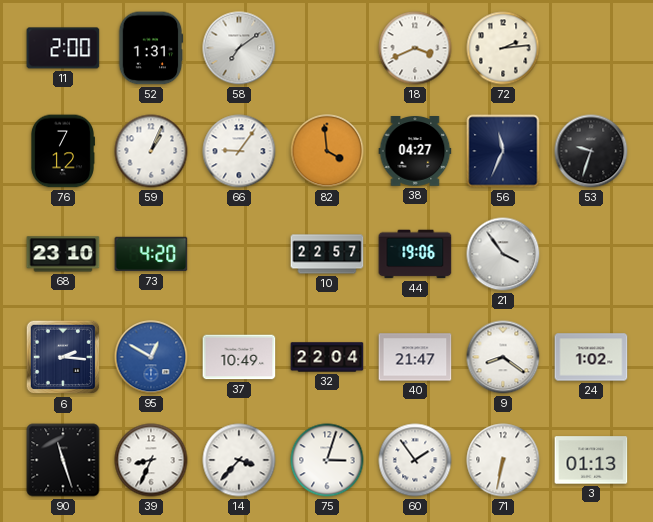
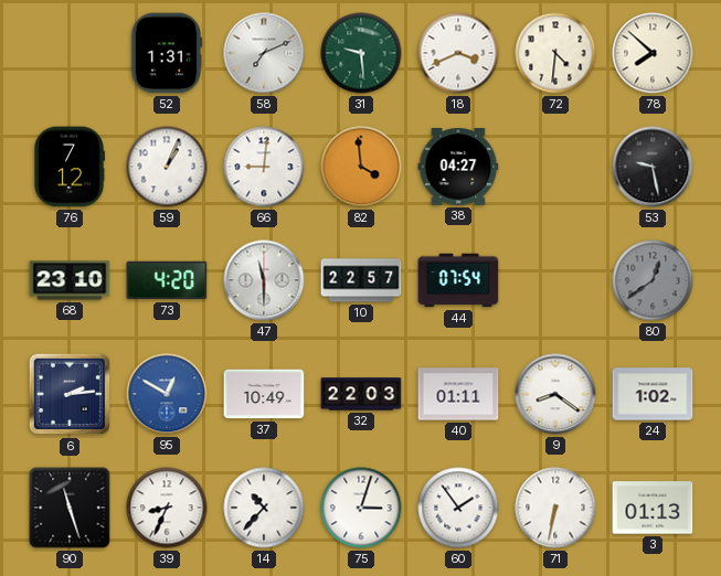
11: 2:00 -> none
58: 7:09 -> 7:11
31: none -> 9:29
72: 2:14 -> 4:31
78: none -> 7:52
66: 9:06 -> 9:01
56: 11:34 -> none
53: 9:33 -> 9:28
47: none -> 11:30
44: 19:06 -> 07:54
21: 3:54 -> none
80: none -> 12:39
6: 2:16 -> 2:14
32: 22:04 -> 22:03
40: 21:47 -> 01:11
14: 3:37 -> 10:37
